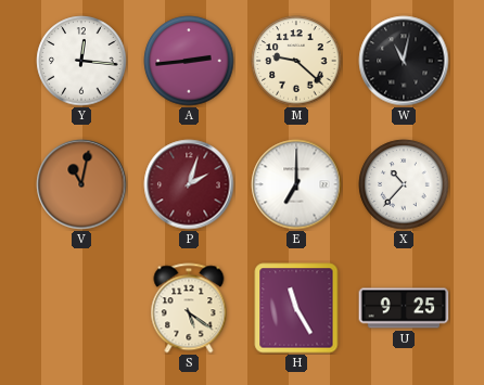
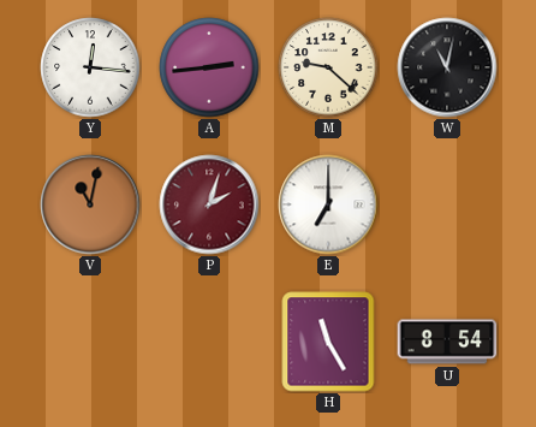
X: 10:37 -> none
S: 5:21 -> none
U: 9:25 -> 8:54
